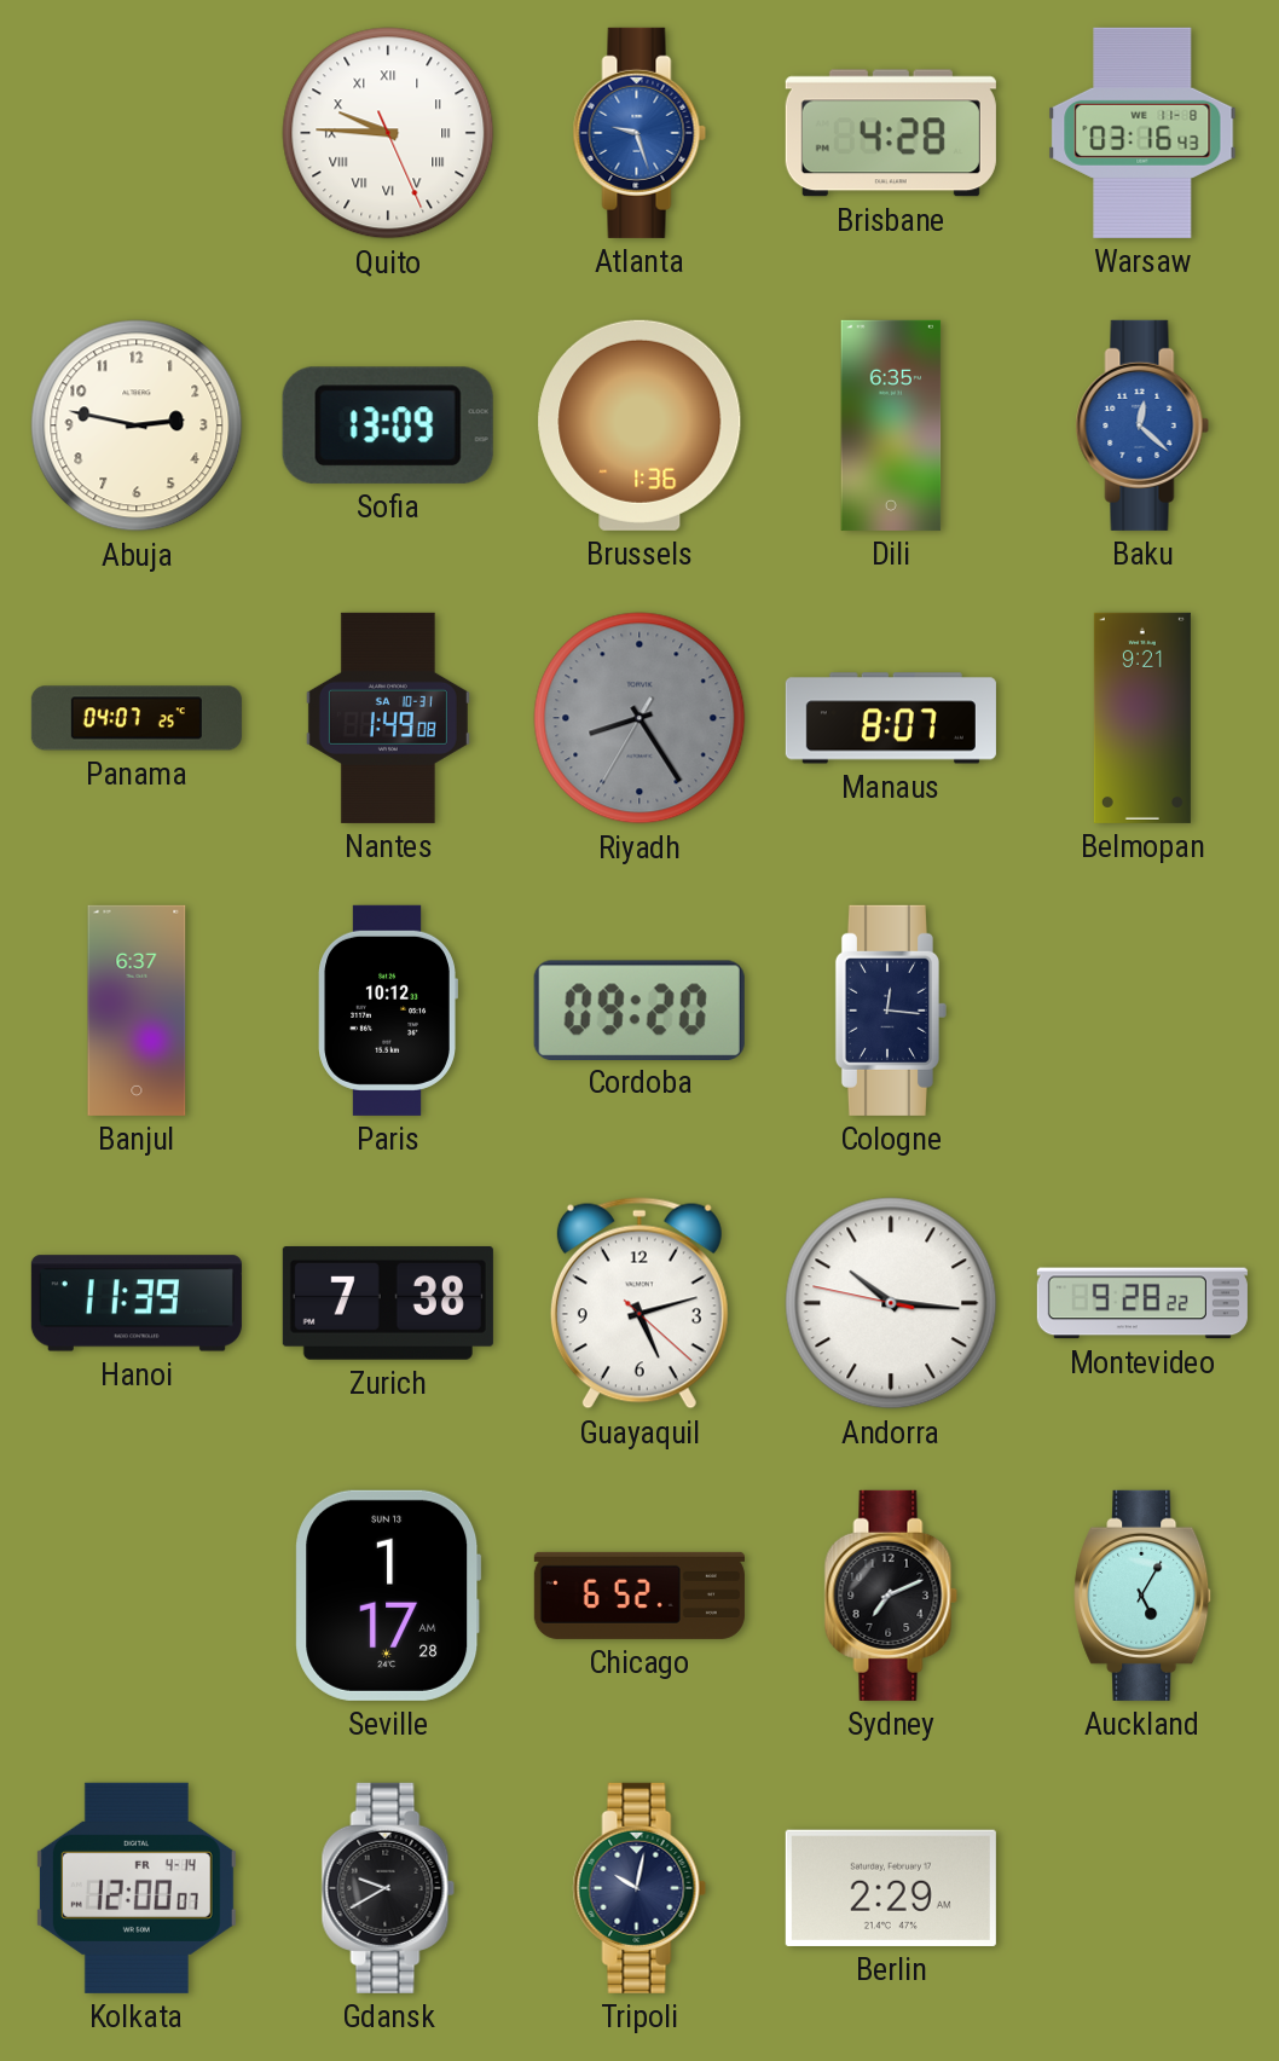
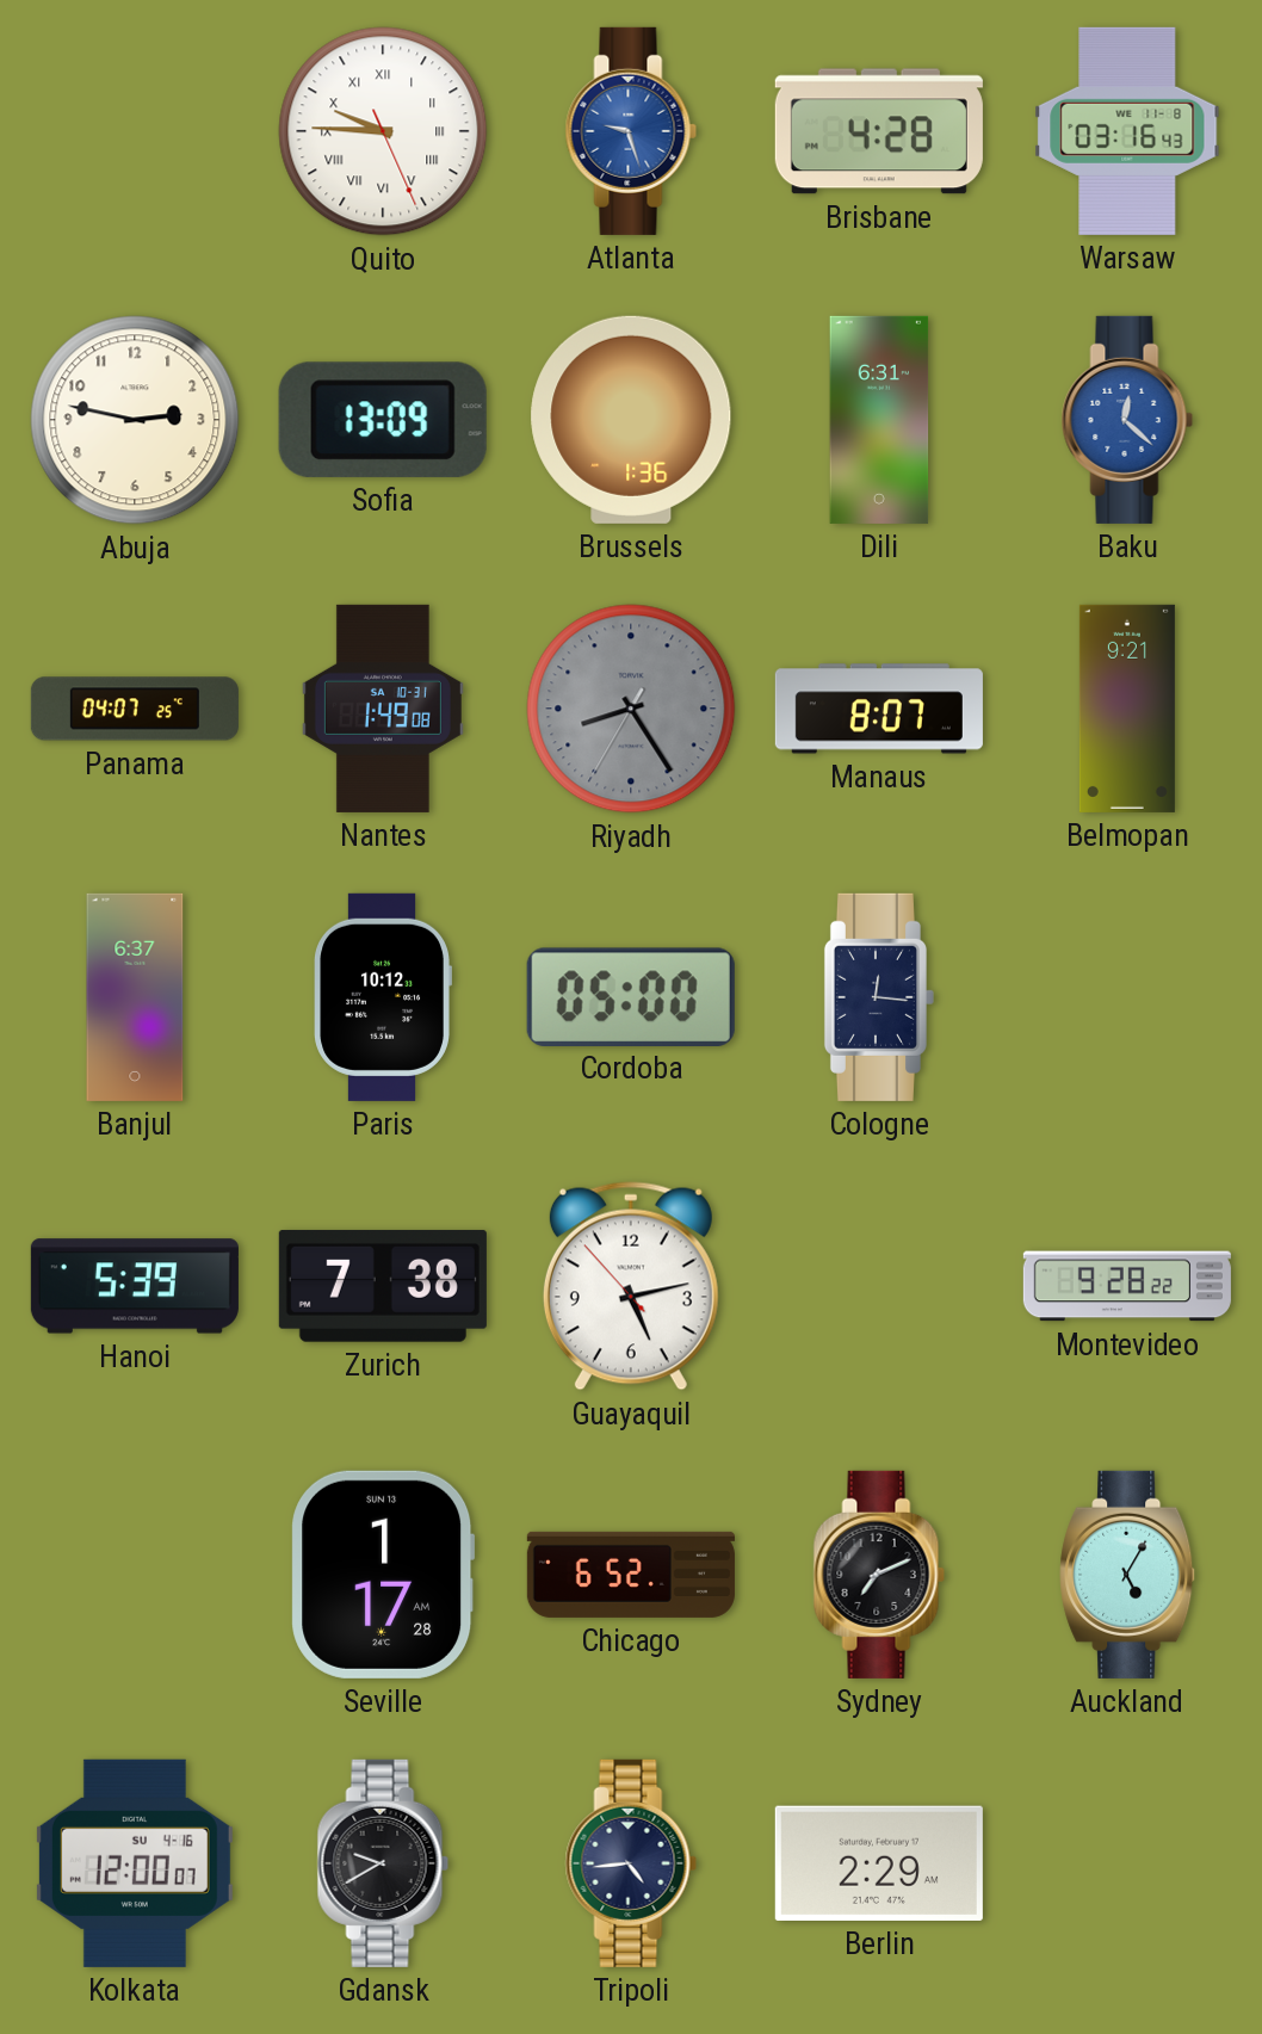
Dili: 6:35 -> 6:31
Cordoba: 09:20 -> 05:00
Hanoi: 11:39 -> 5:39
Guayaquil: 5:12:22 -> 5:12:53
Andorra: 10:15 -> none
Kolkata date: FR 4-14 -> SU 4-16
Tripoli: 10:02 -> 4:44
